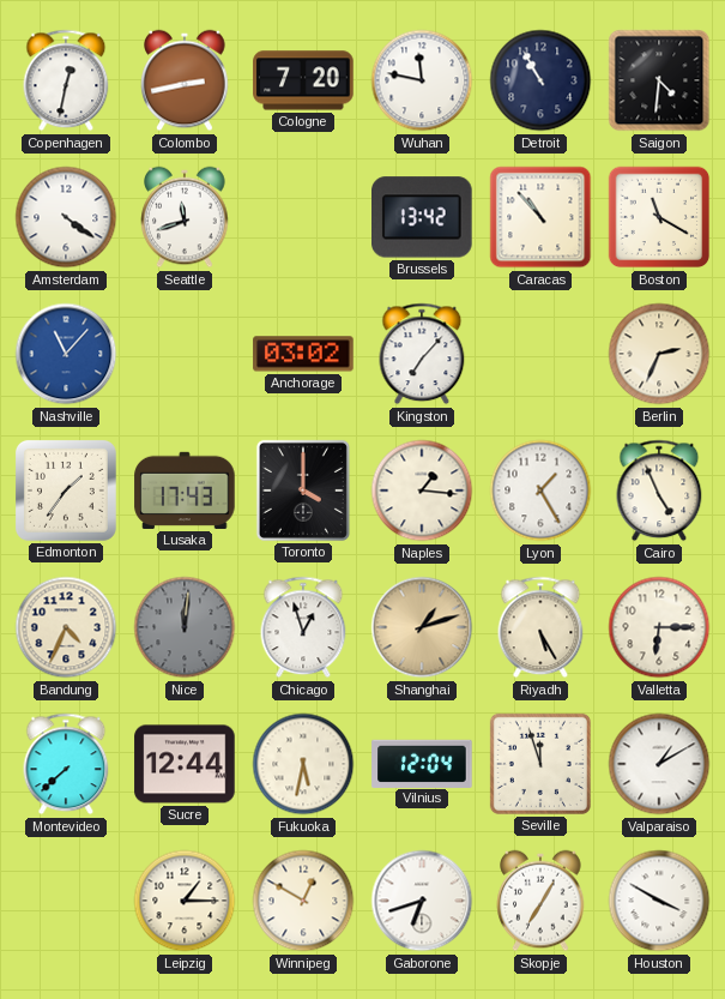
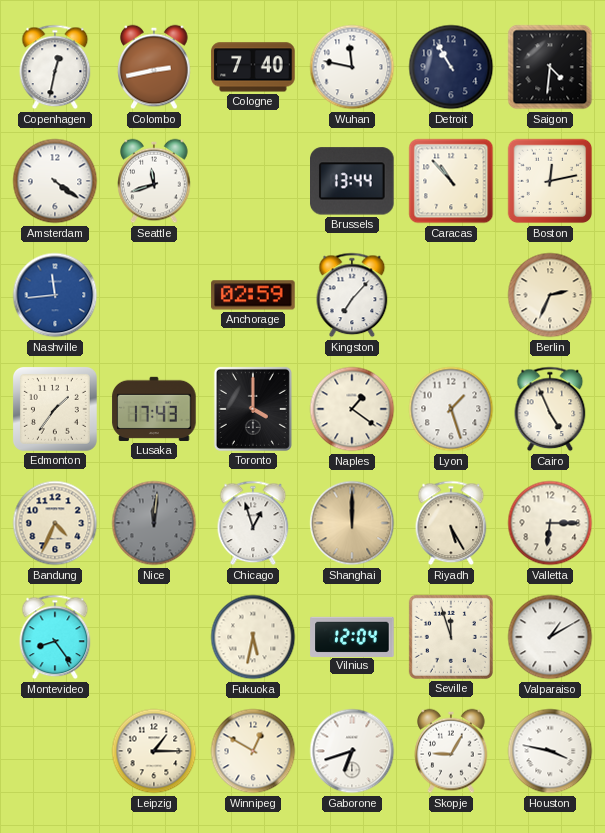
Cologne: 7:20 -> 7:40
Brussels: 13:42 -> 13:44
Boston: 11:20 -> 12:13
Nashville: 11:07 -> 11:44
Anchorage: 03:02 -> 02:59
Naples: 1:16 -> 1:21
Lyon: 1:25 -> 1:27
Shanghai: 1:12 -> 12:00
Montevideo: 7:38 -> 8:24
Sucre: 12:44 -> none
Skopje: 7:05 -> 9:05
Houston: 3:50 -> 3:47
